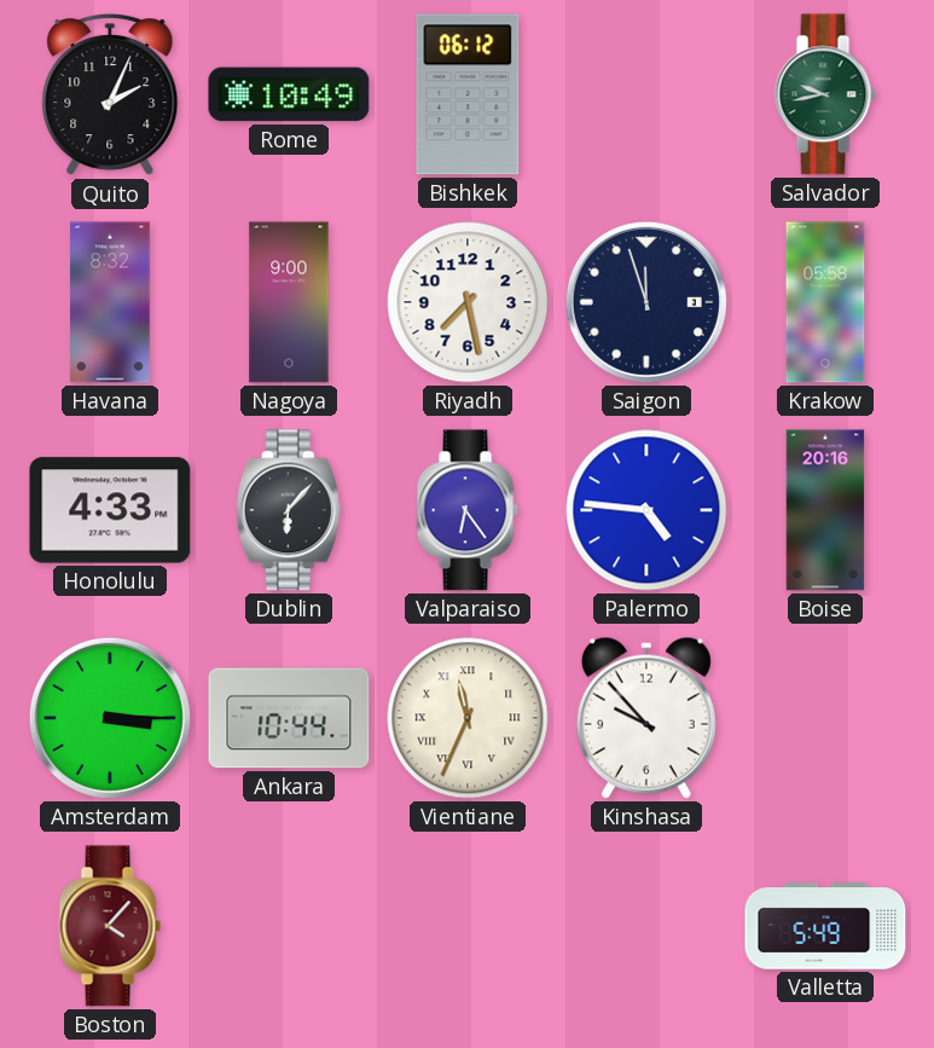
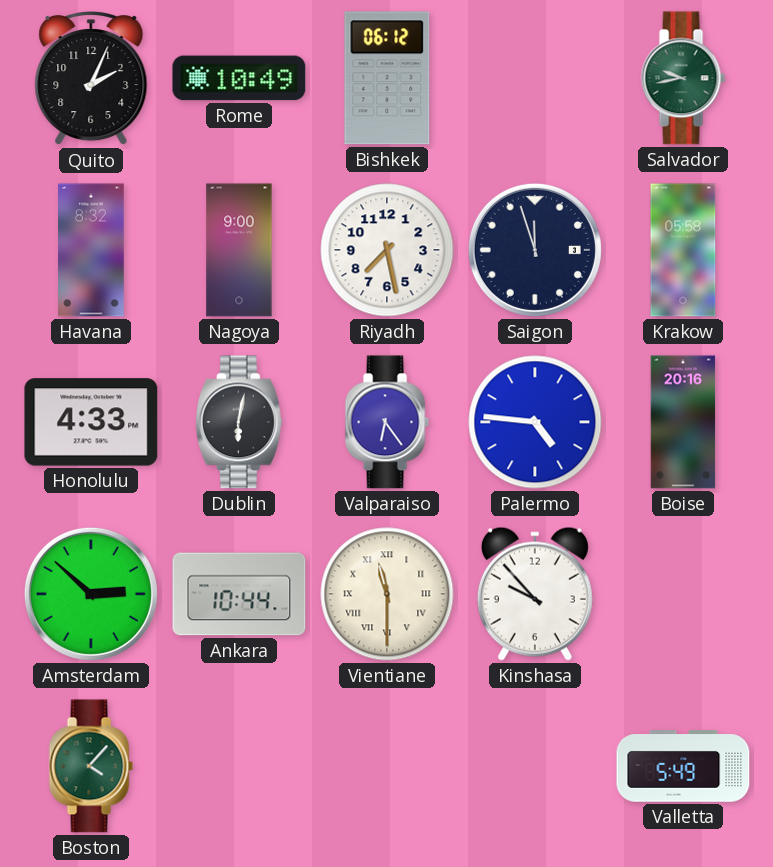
Dublin: 6:07 -> 6:02
Amsterdam: 3:15 -> 2:52
Vientiane: 11:34 -> 11:30
Boston dial: burgundy -> green
